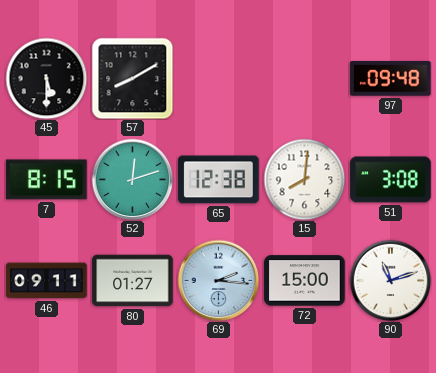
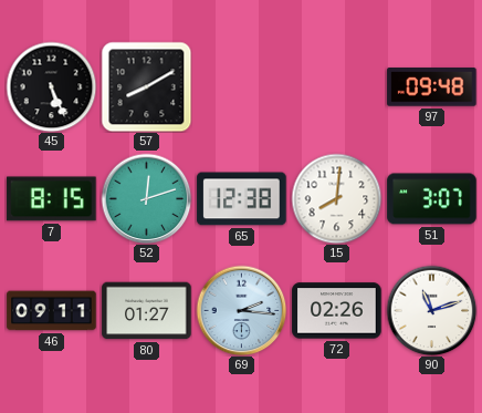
45: 5:30 -> 5:26
51: 3:08 -> 3:07
72: 15:00 -> 02:26
